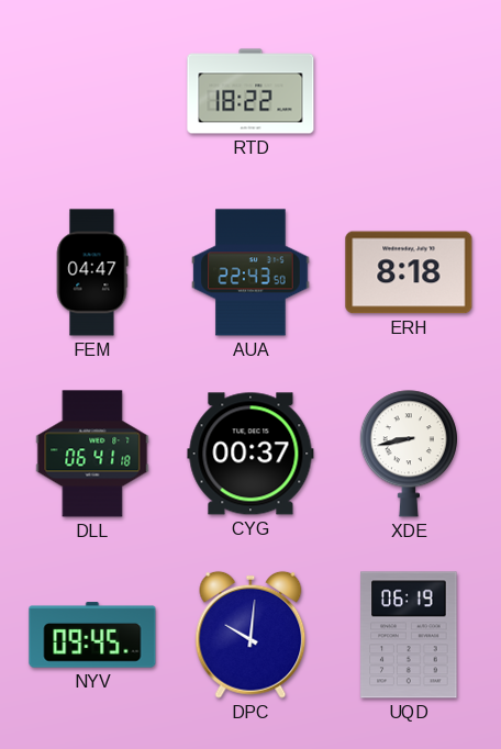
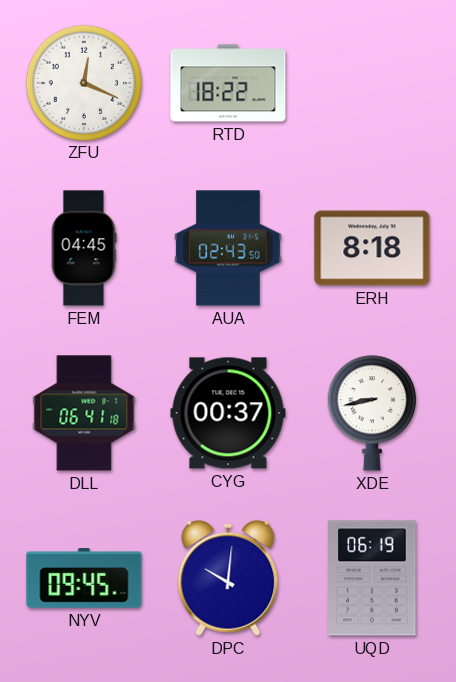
ZFU: none -> 12:19
FEM: 04:47 -> 04:45
AUA: 22:43 -> 02:43
